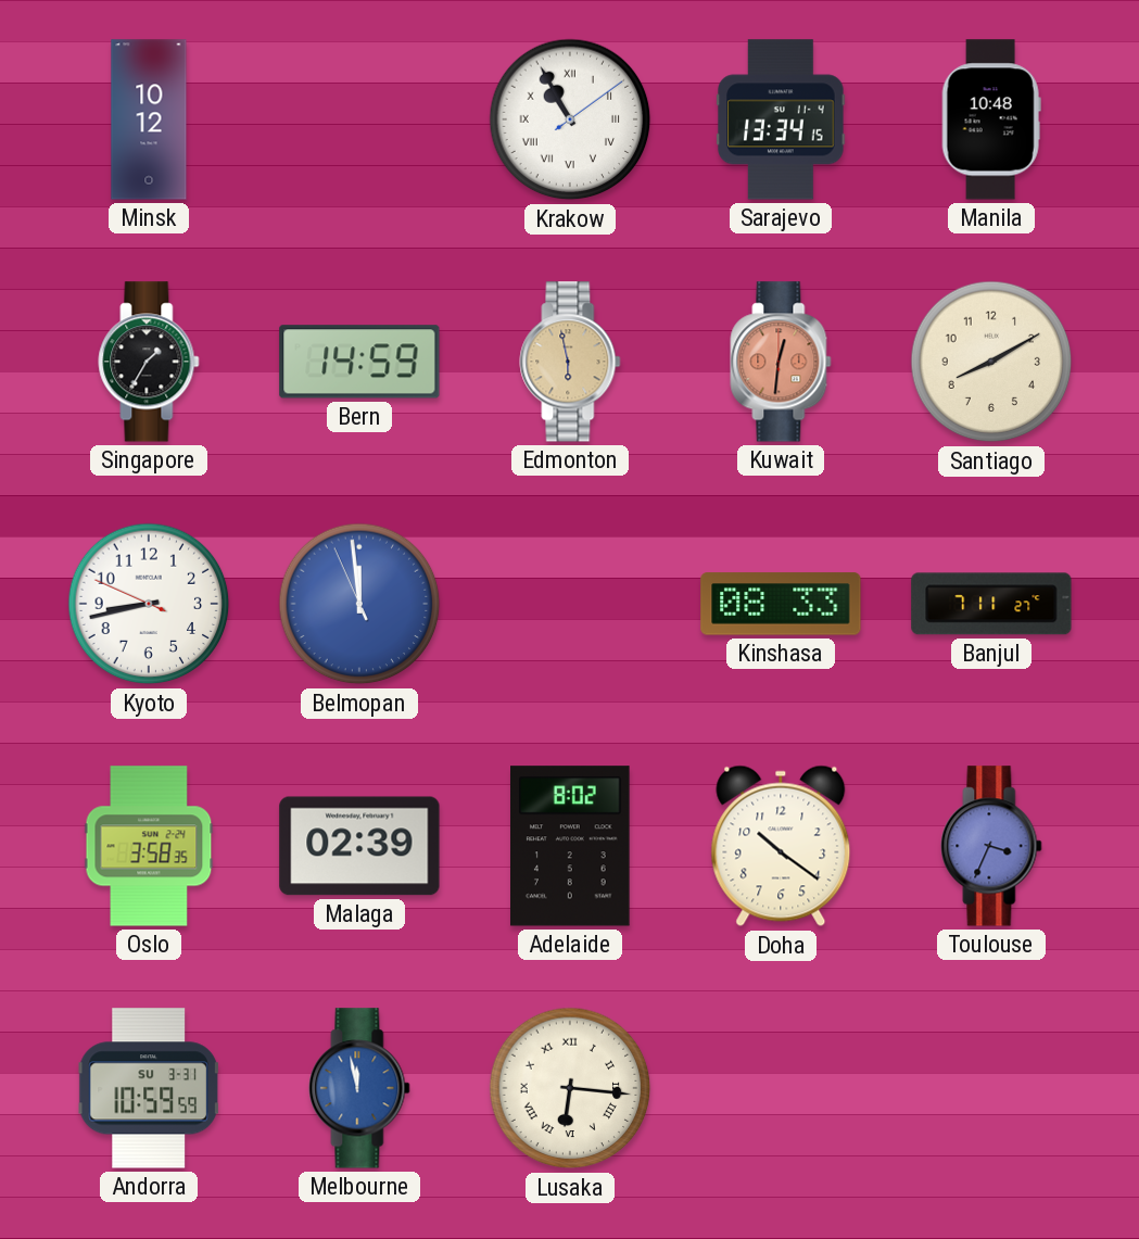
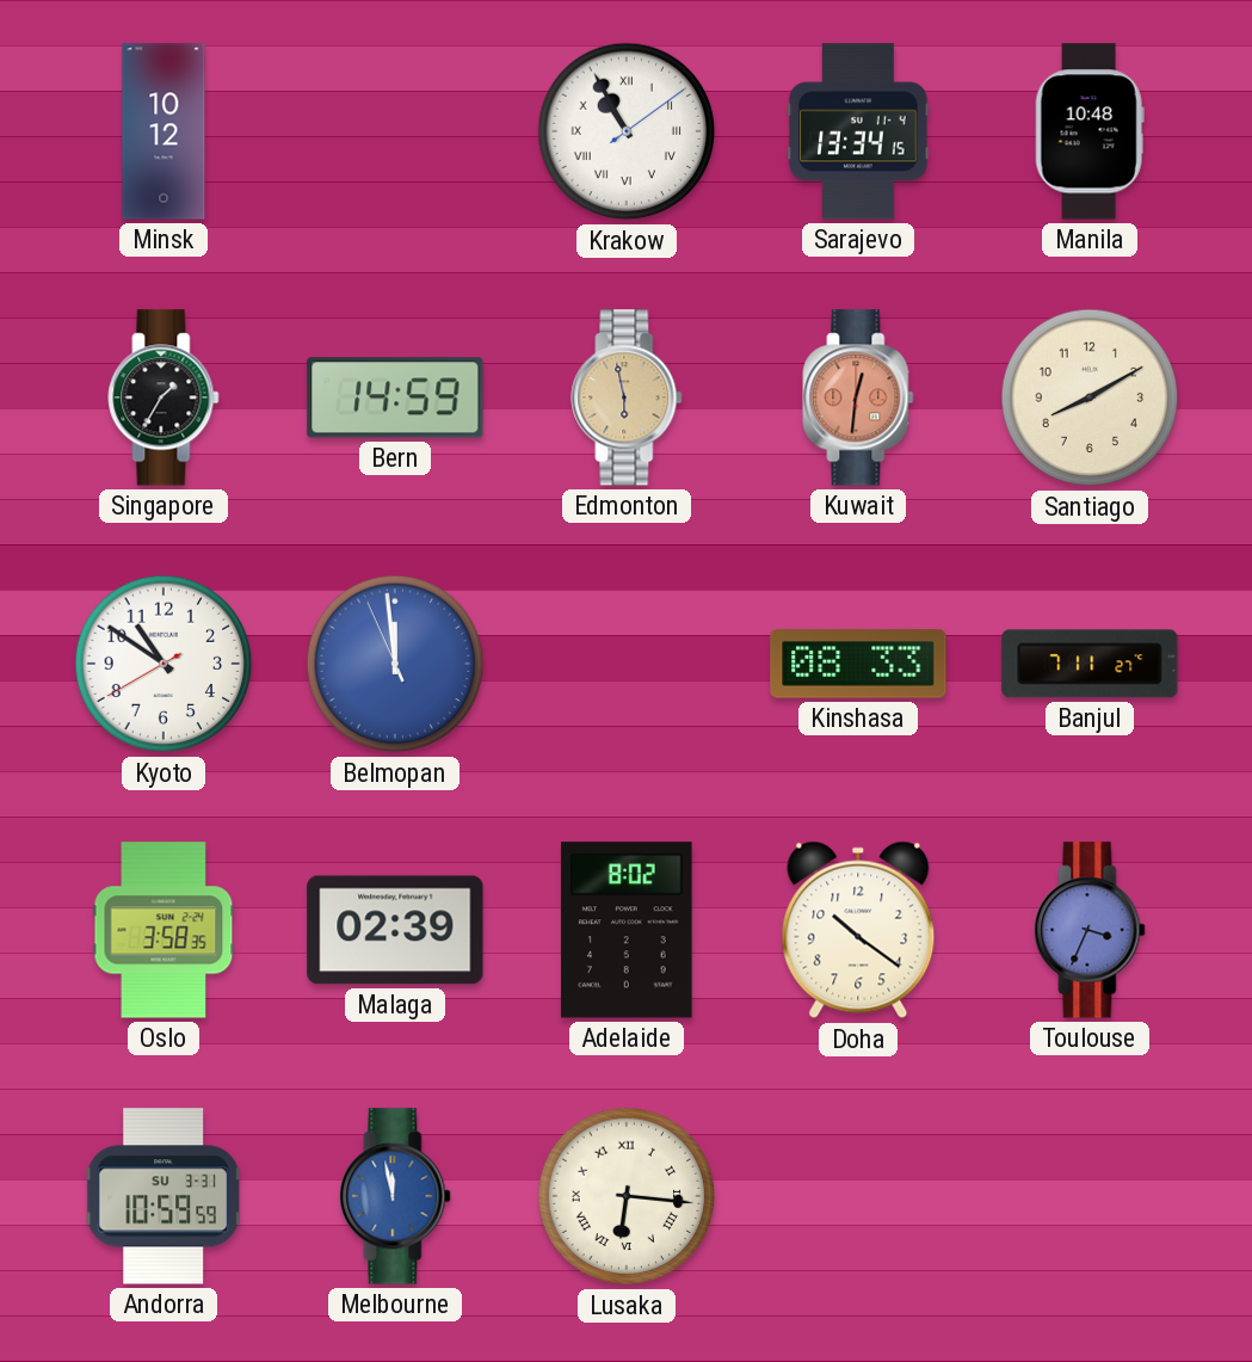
Kyoto: 8:42 -> 10:50
